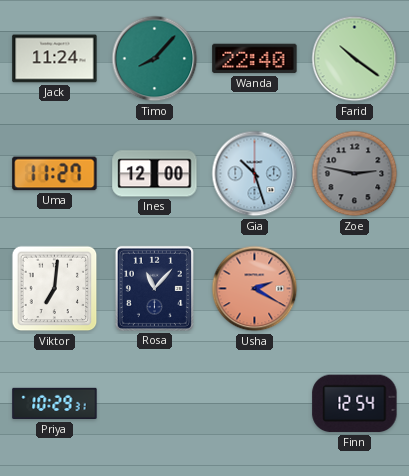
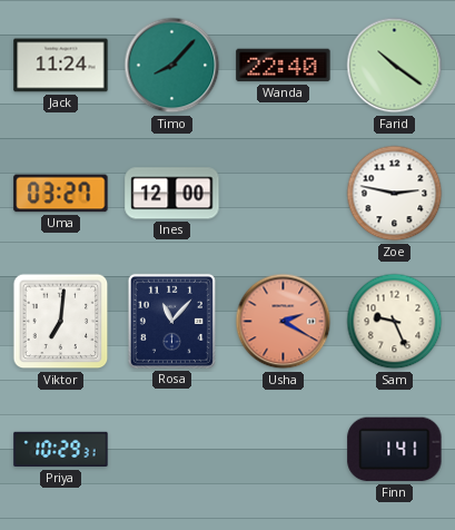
Uma: 11:27 -> 03:27
Gia: 10:27 -> none
Zoe dial: grey -> white
Sam: none -> 9:26
Finn: 12:54 -> 1:41
